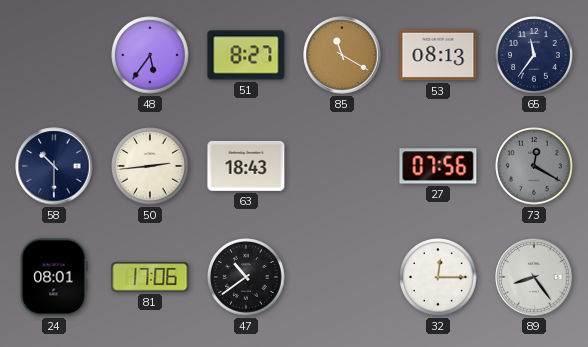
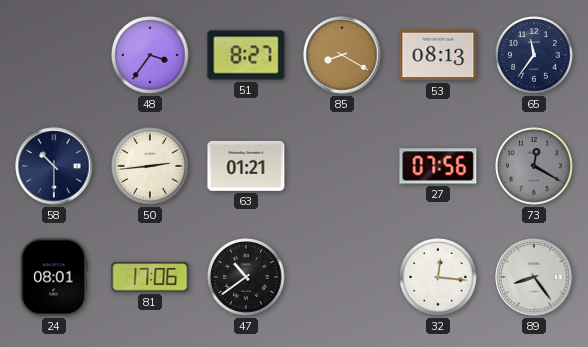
48: 5:36 -> 3:36
85: 11:20 -> 8:20
63: 18:43 -> 01:21
32: 12:15 -> 12:16
